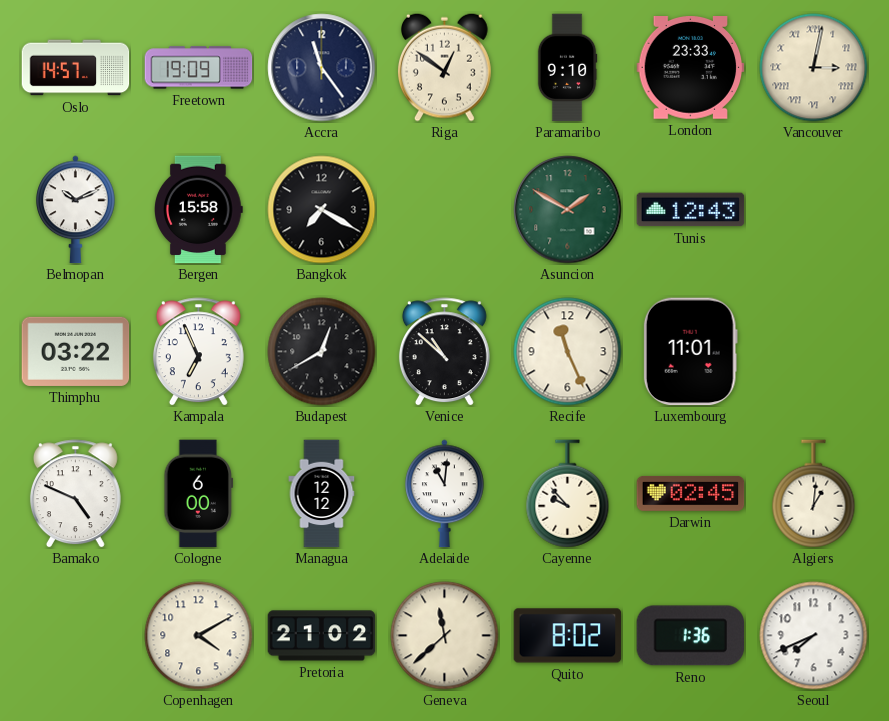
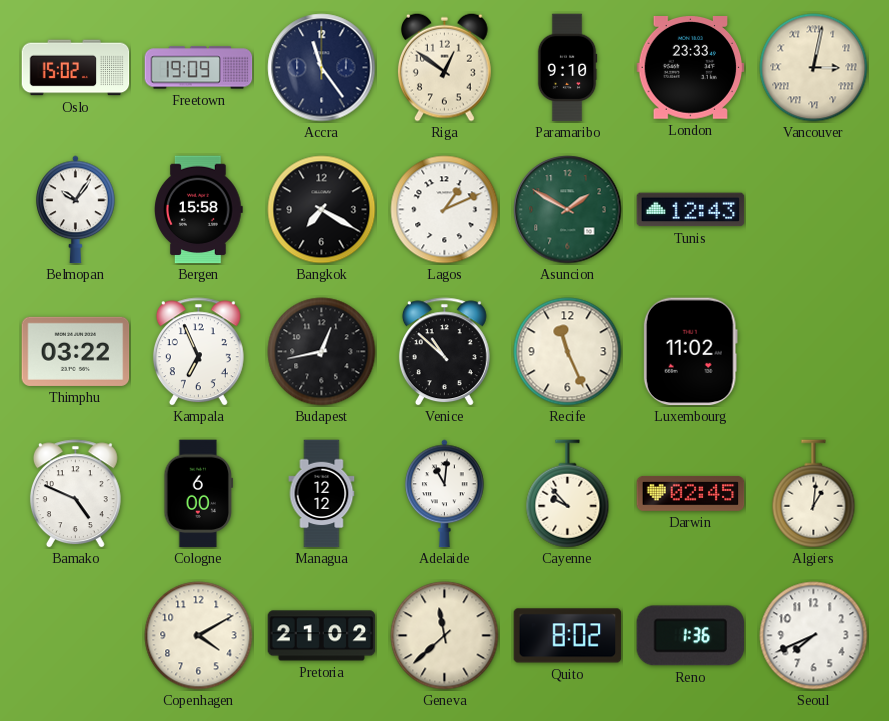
Oslo: 14:57 -> 15:02
Belmopan: 10:11 -> 10:06
Lagos: none -> 1:11
Budapest: 12:40 -> 12:43
Luxembourg: 11:01 -> 11:02
